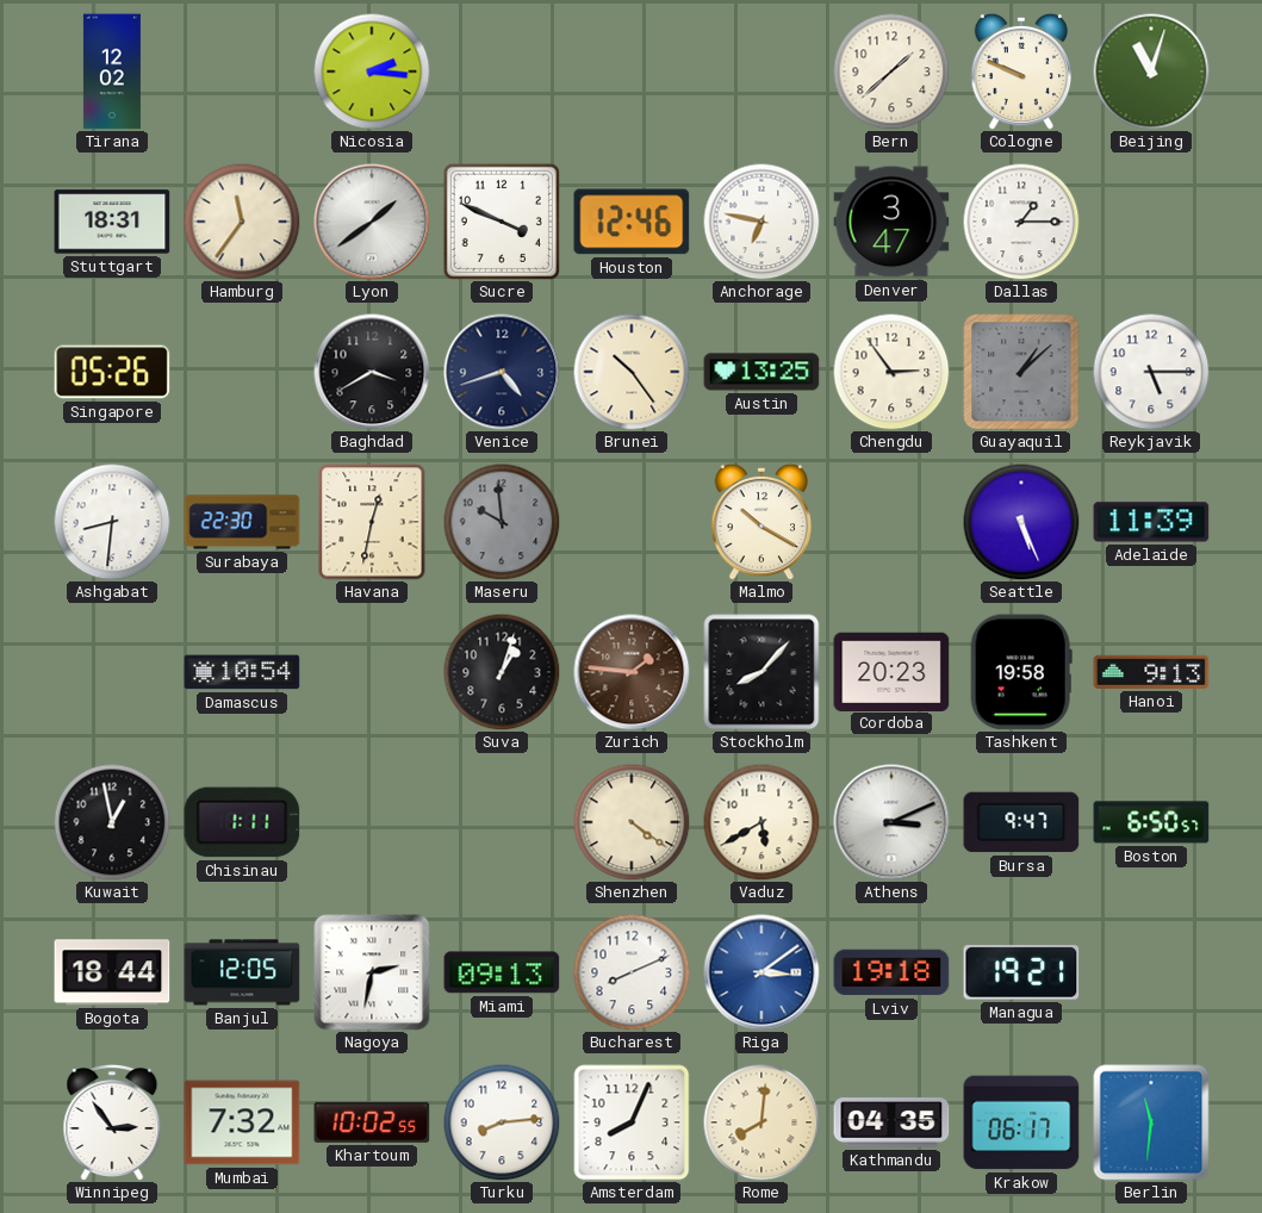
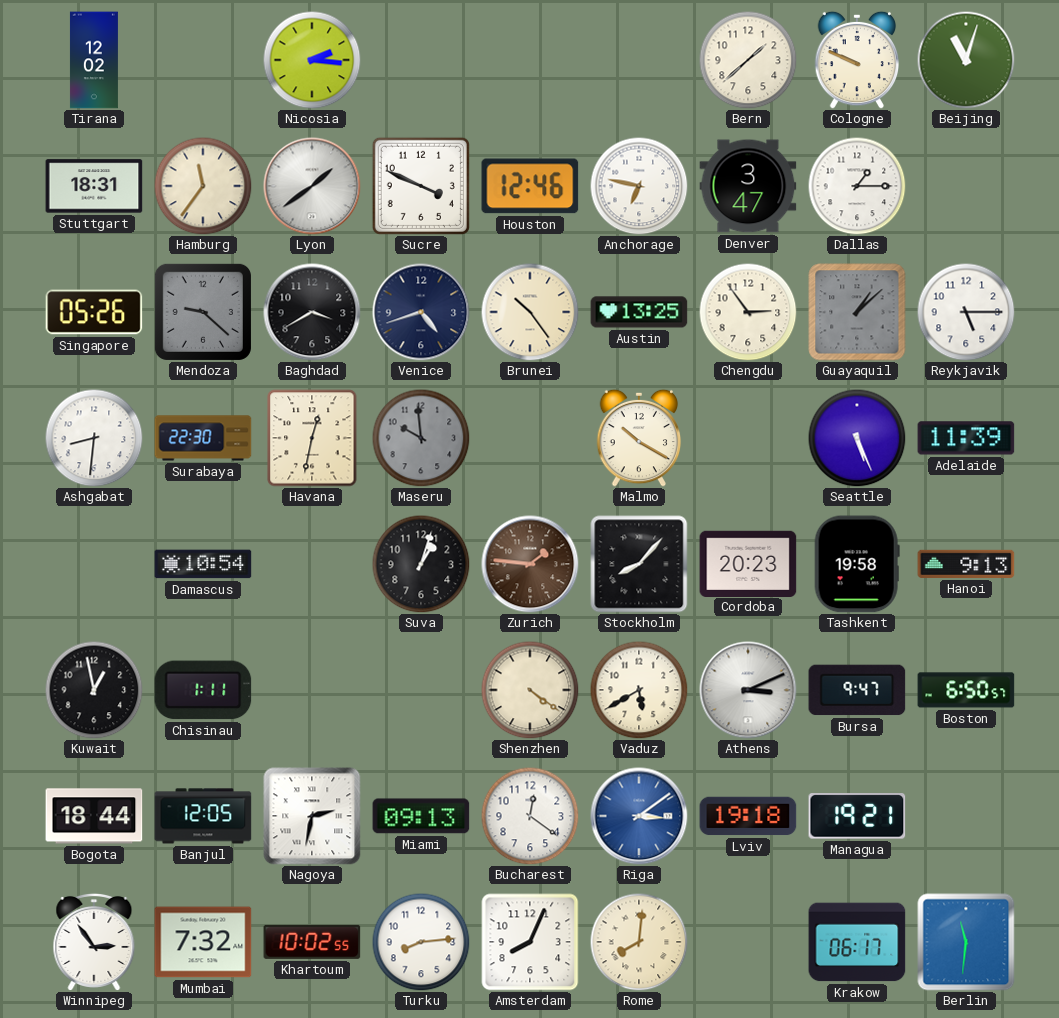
Mendoza: none -> 9:22
Bucharest: 8:11 -> 12:21
Kathmandu: 04:35 -> none
